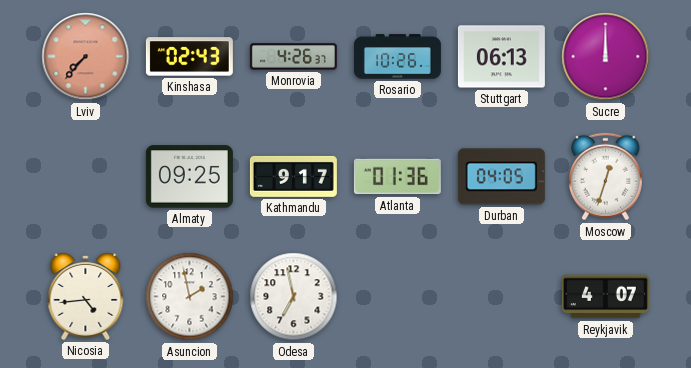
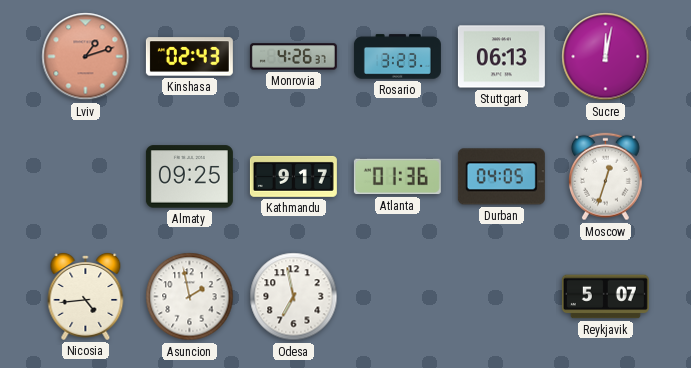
Lviv: 7:37 -> 1:12
Rosario: 10:26 -> 3:23
Sucre: 12:00 -> 12:02
Reykjavik: 4:07 -> 5:07
